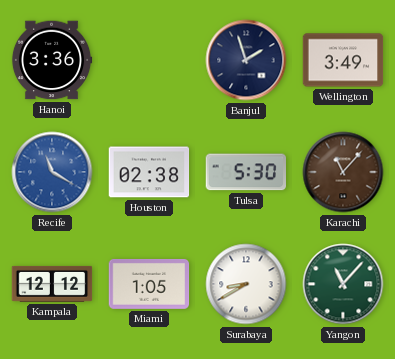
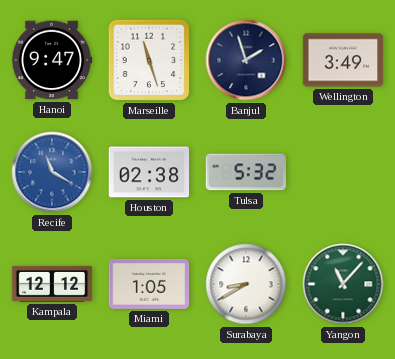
Hanoi: 3:36 -> 9:47
Marseille: none -> 11:27
Tulsa: 5:30 -> 5:32
Karachi: 11:07 -> none
